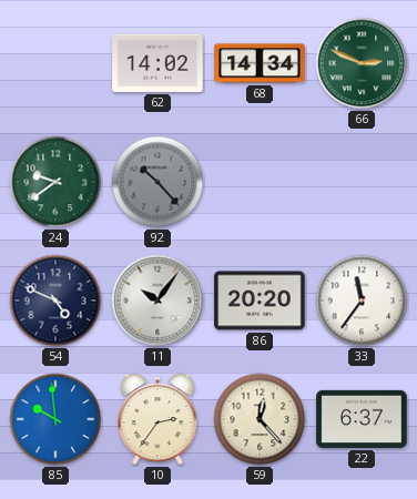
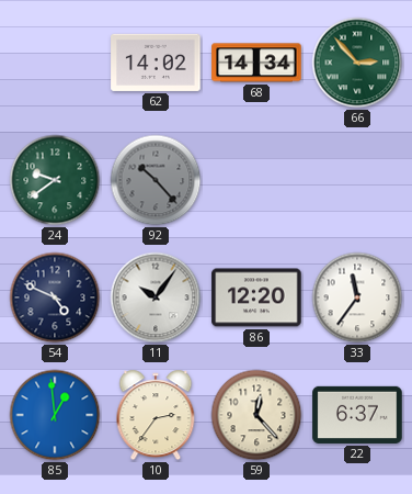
66: 2:49 -> 2:53
86: 20:20 -> 12:20
85: 9:59 -> 12:59
